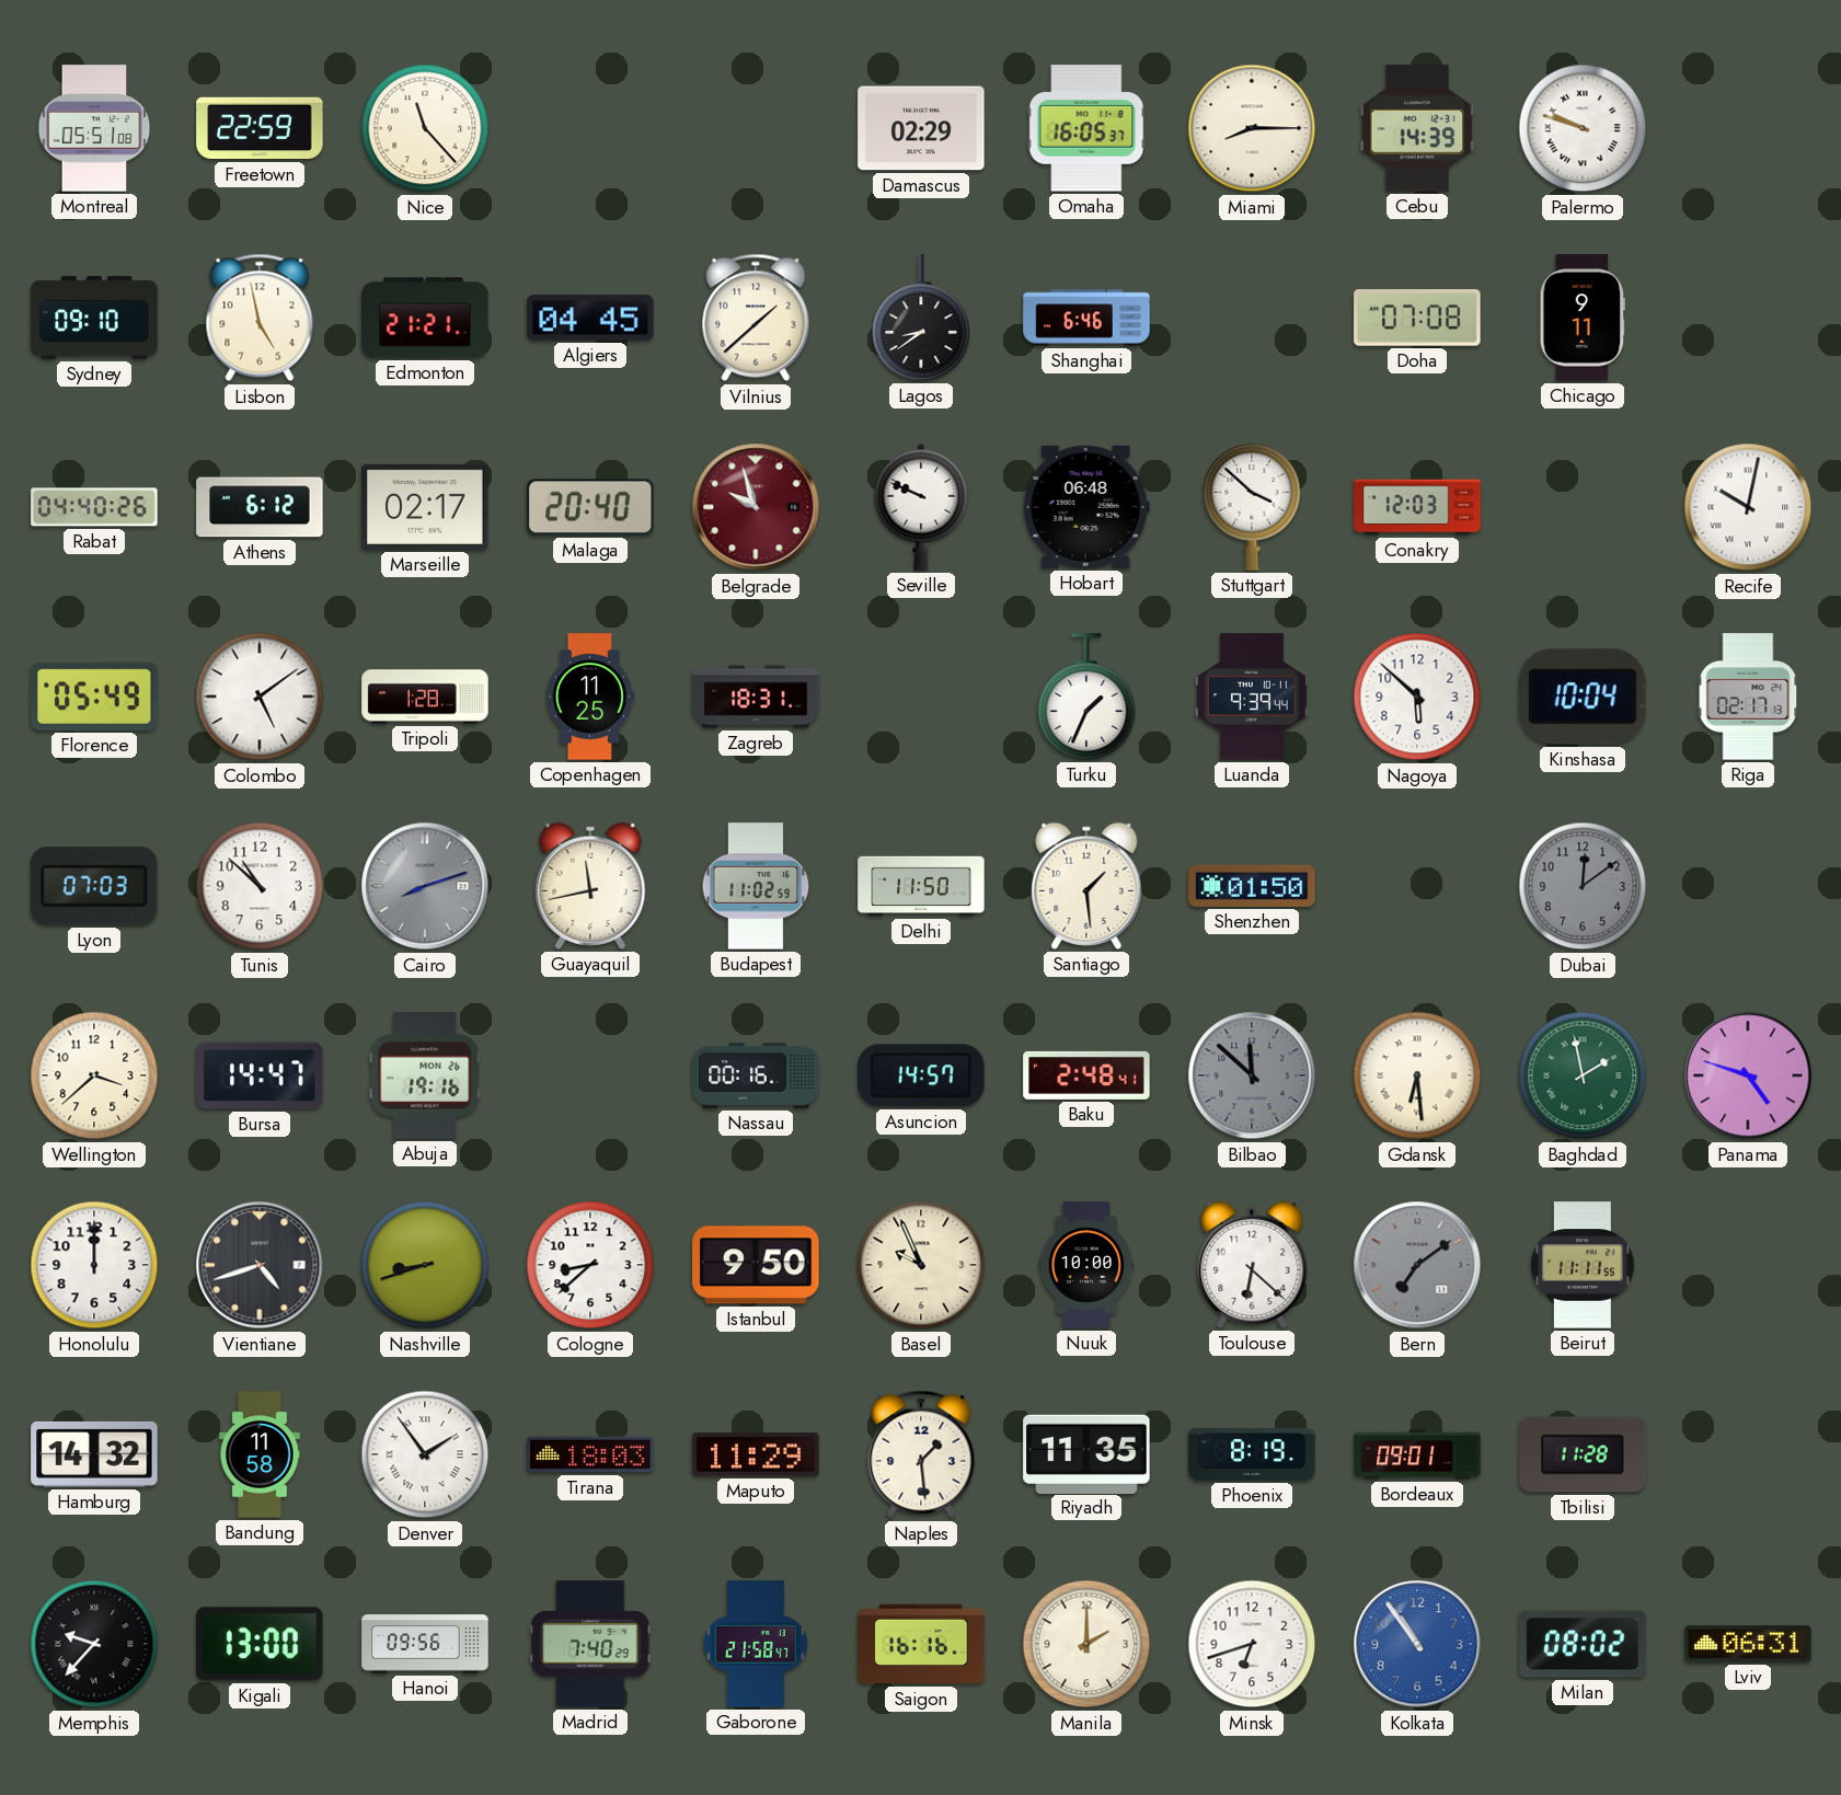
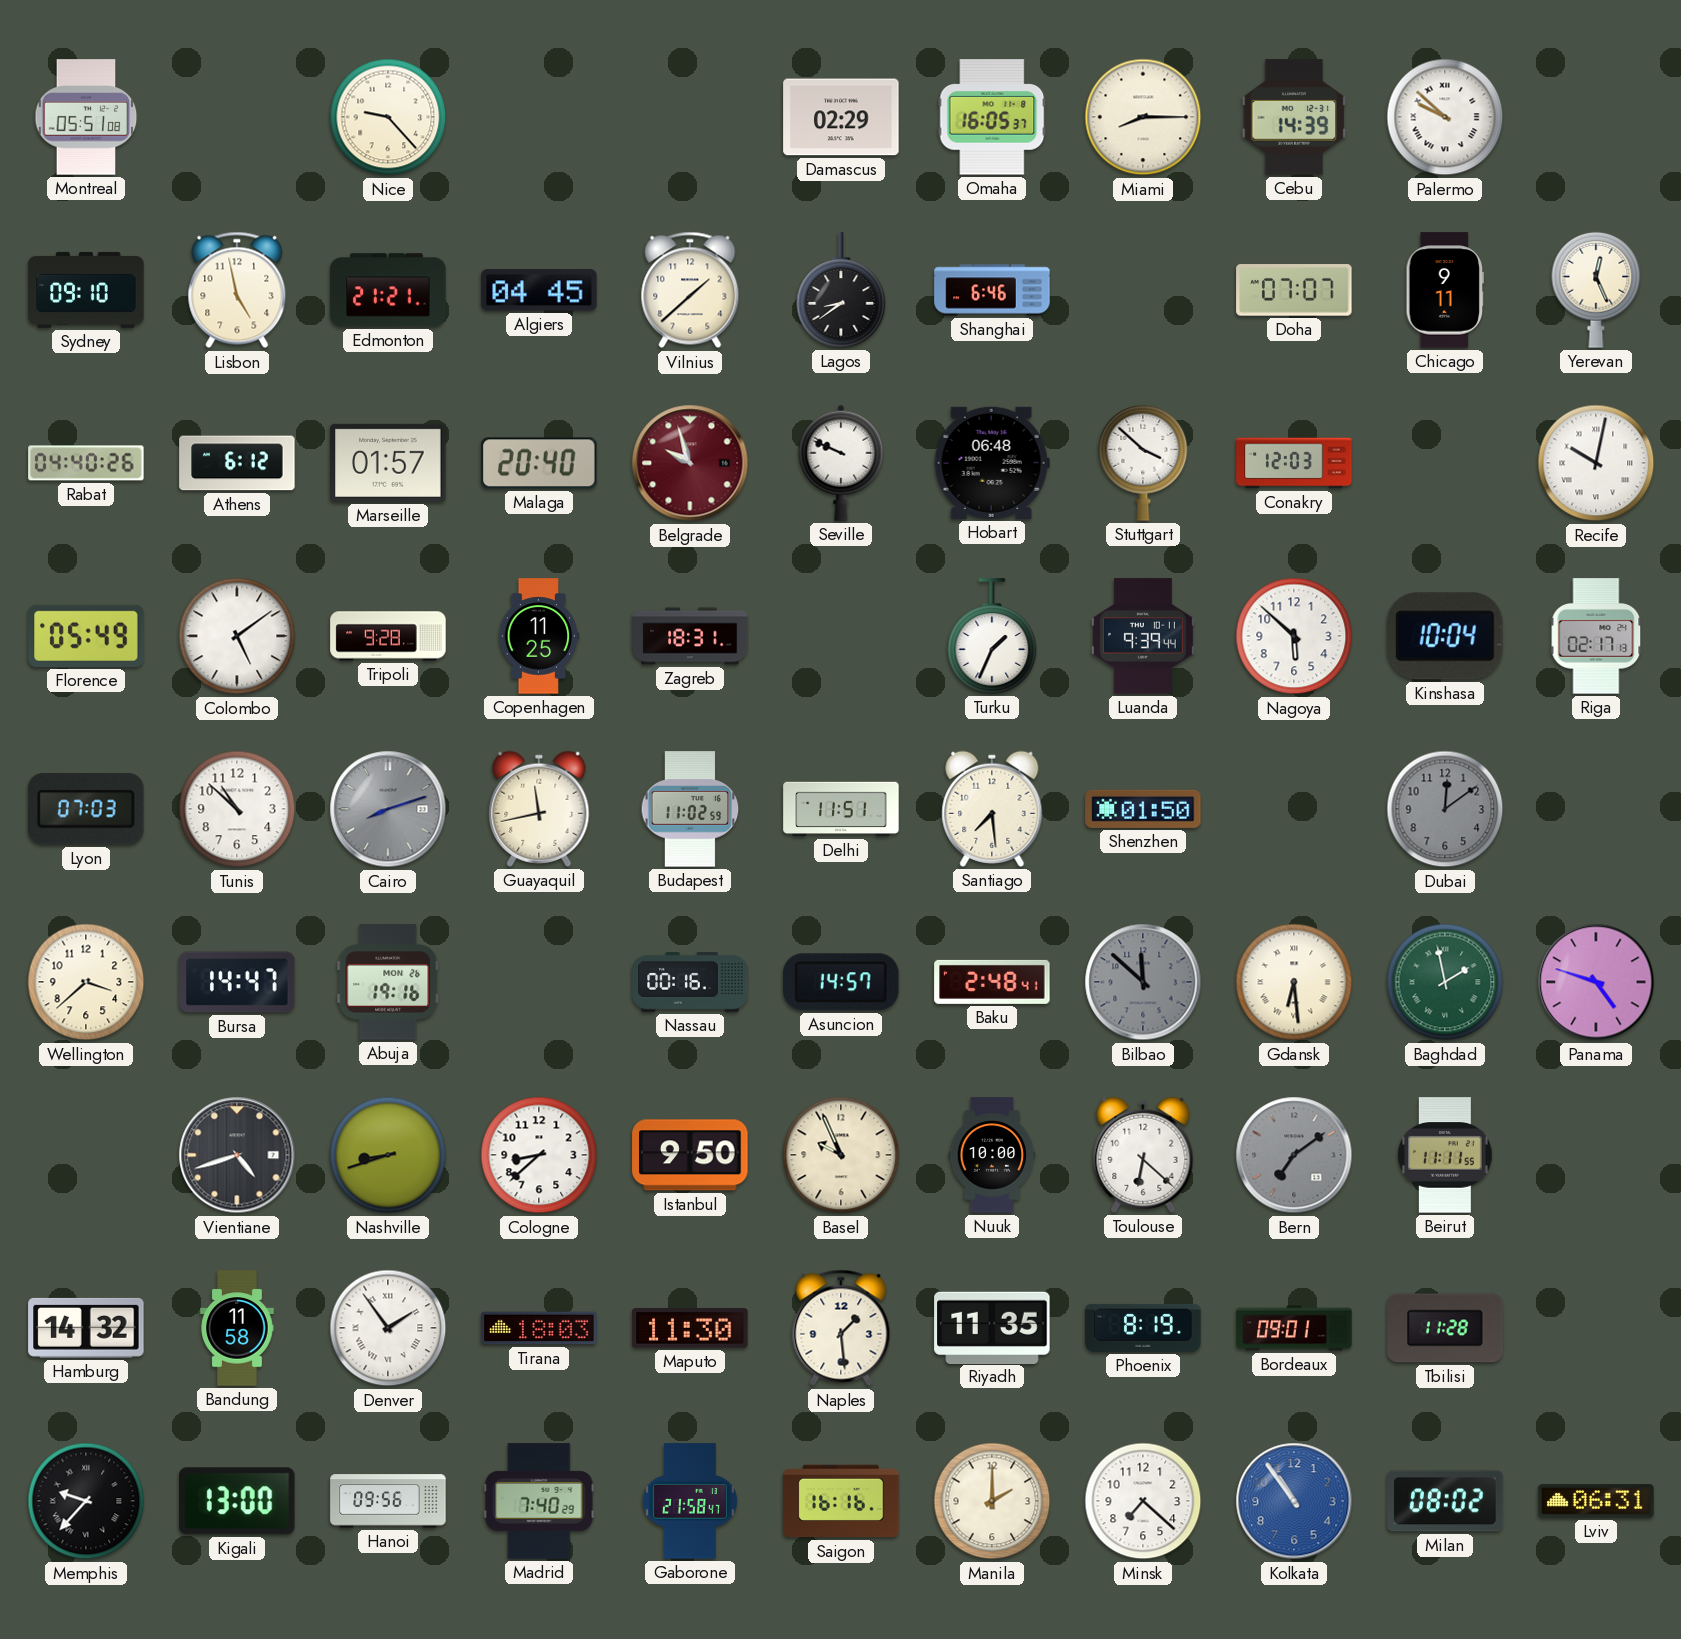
Freetown: 22:59 -> none
Nice: 11:23 -> 9:23
Palermo: 9:48 -> 9:52
Doha: 07:08 -> 07:07
Yerevan: none -> 12:26
Marseille: 02:17 -> 01:57
Tripoli: 1:28 -> 9:28
Delhi: 11:50 -> 11:51
Santiago: 1:29 -> 7:29
Honolulu: 12:00 -> none
Maputo: 11:29 -> 11:30
Minsk: 6:42 -> 7:22
